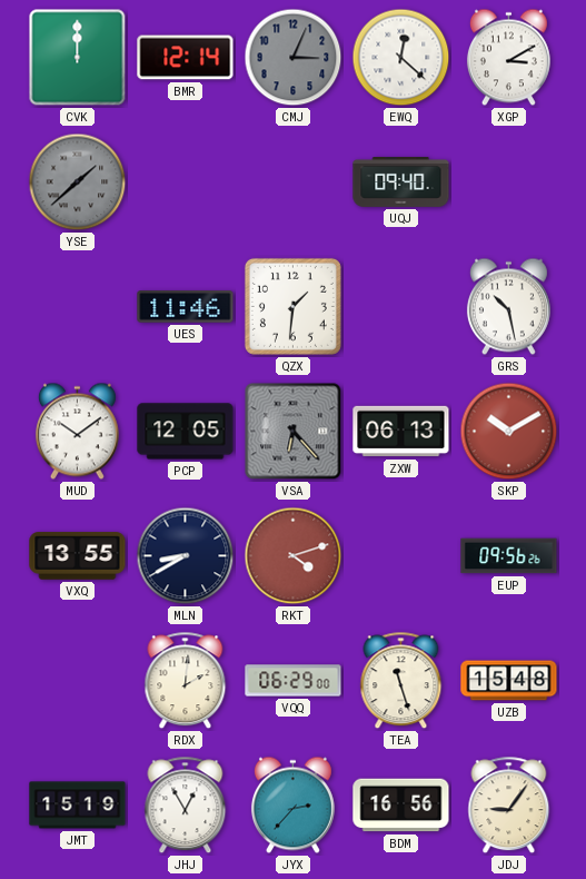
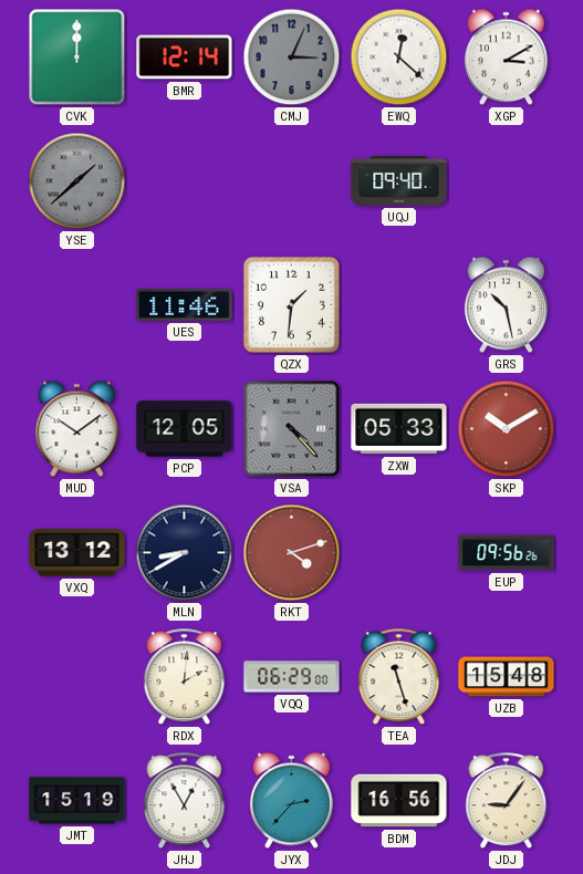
VSA: 6:23 -> 4:23
ZXW: 06:13 -> 05:33
VXQ: 13:55 -> 13:12
